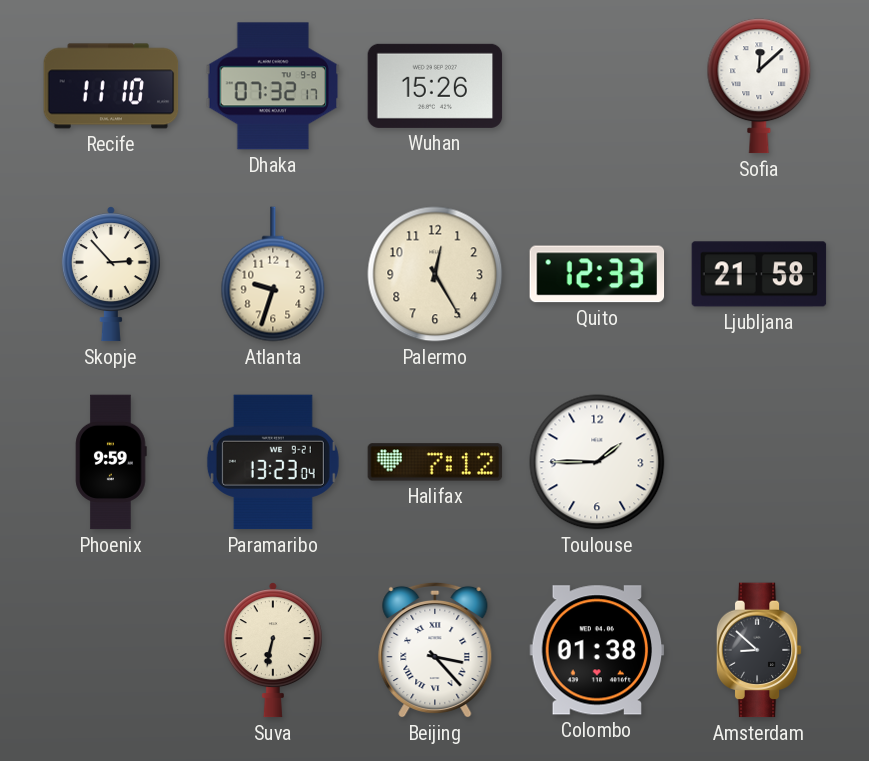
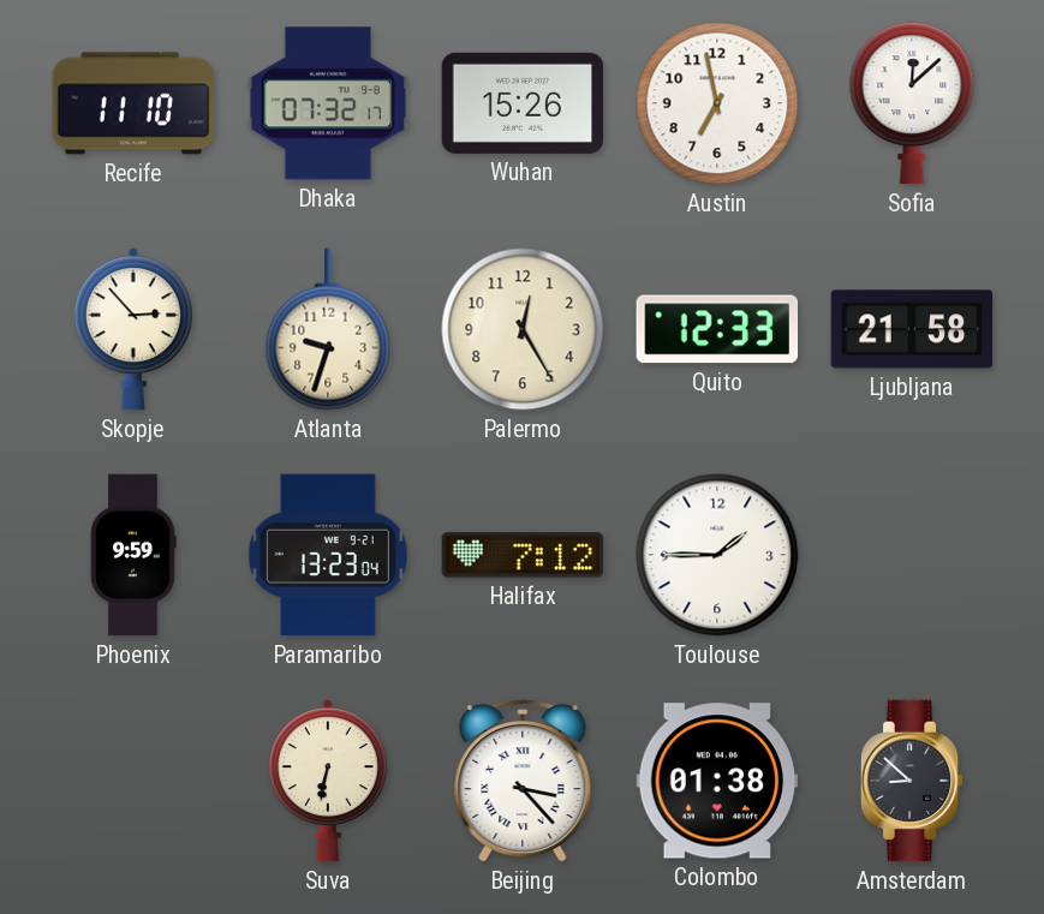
Austin: none -> 6:58
